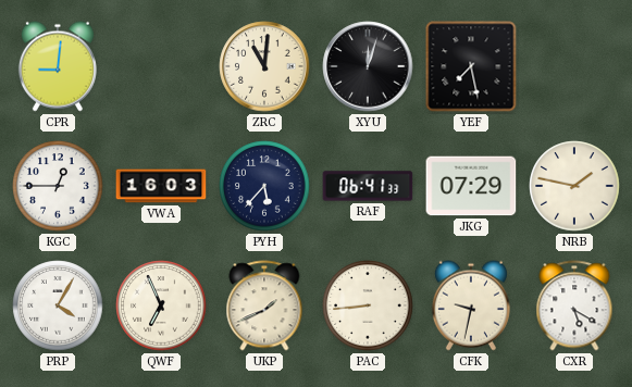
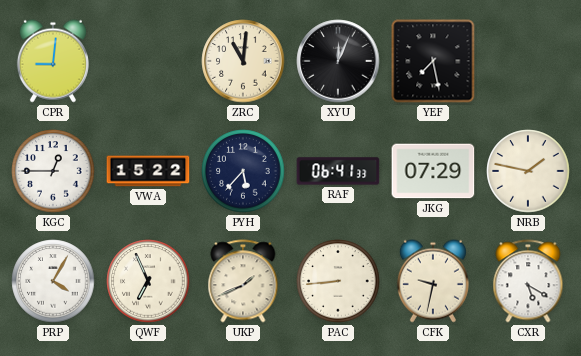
XYU: 12:03 -> 12:04
VWA: 16:03 -> 15:22
